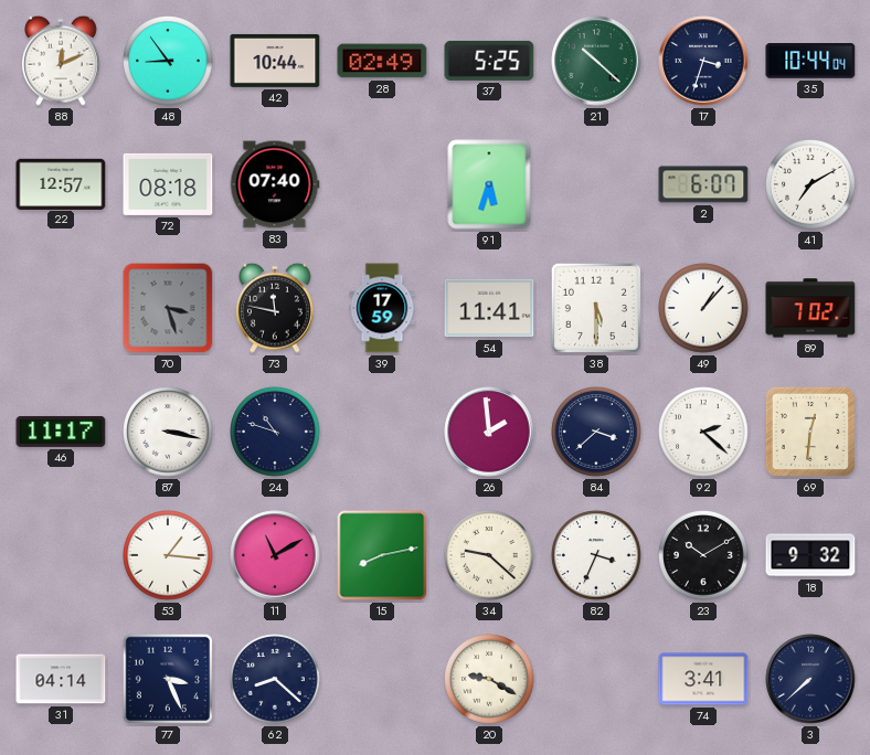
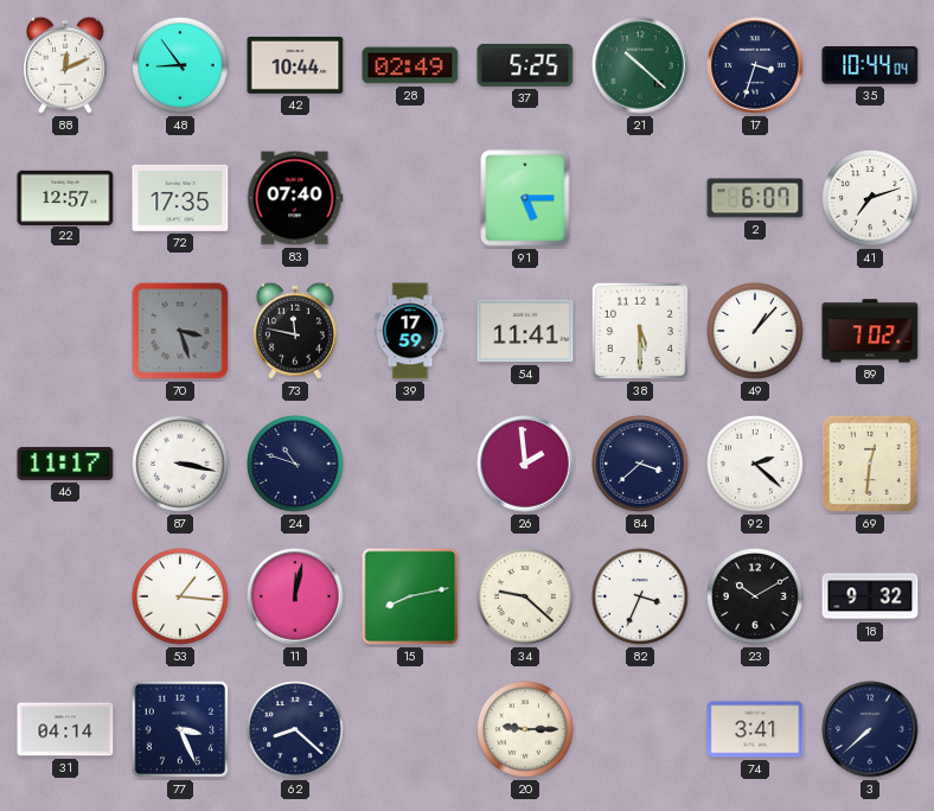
72: 08:18 -> 17:35
91: 5:33 -> 5:15
41: 7:10 -> 7:12
11: 11:10 -> 12:02
20: 9:20 -> 9:15
